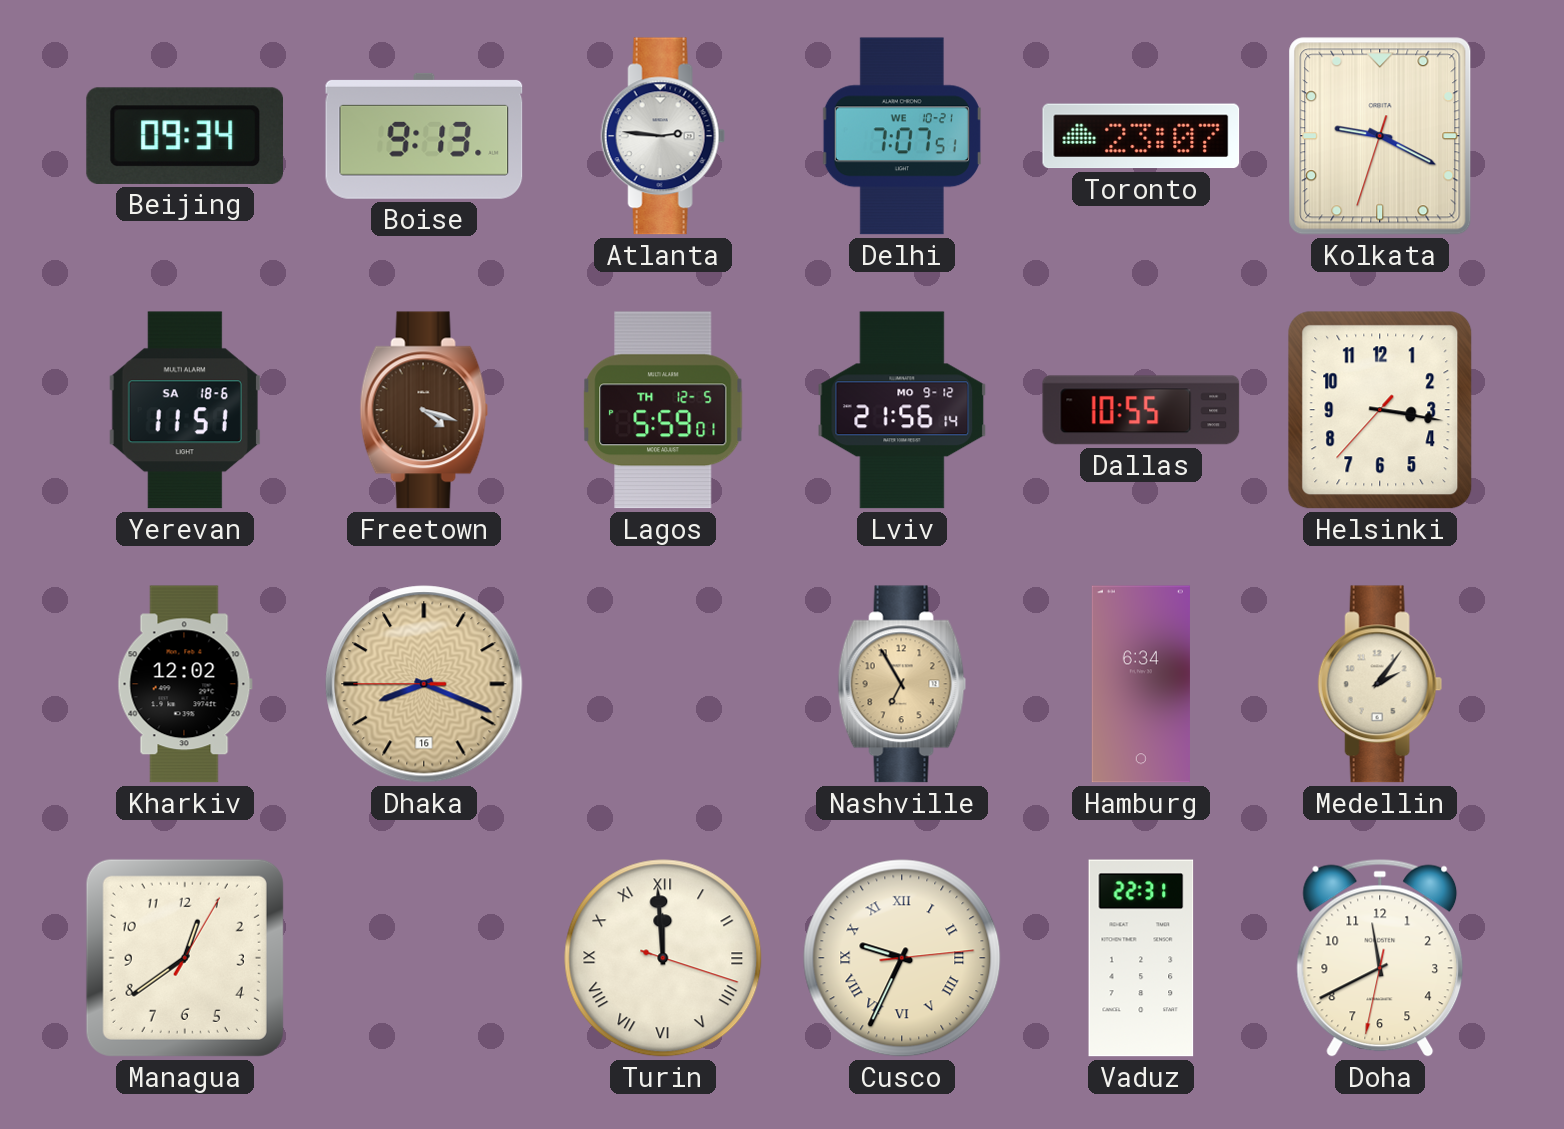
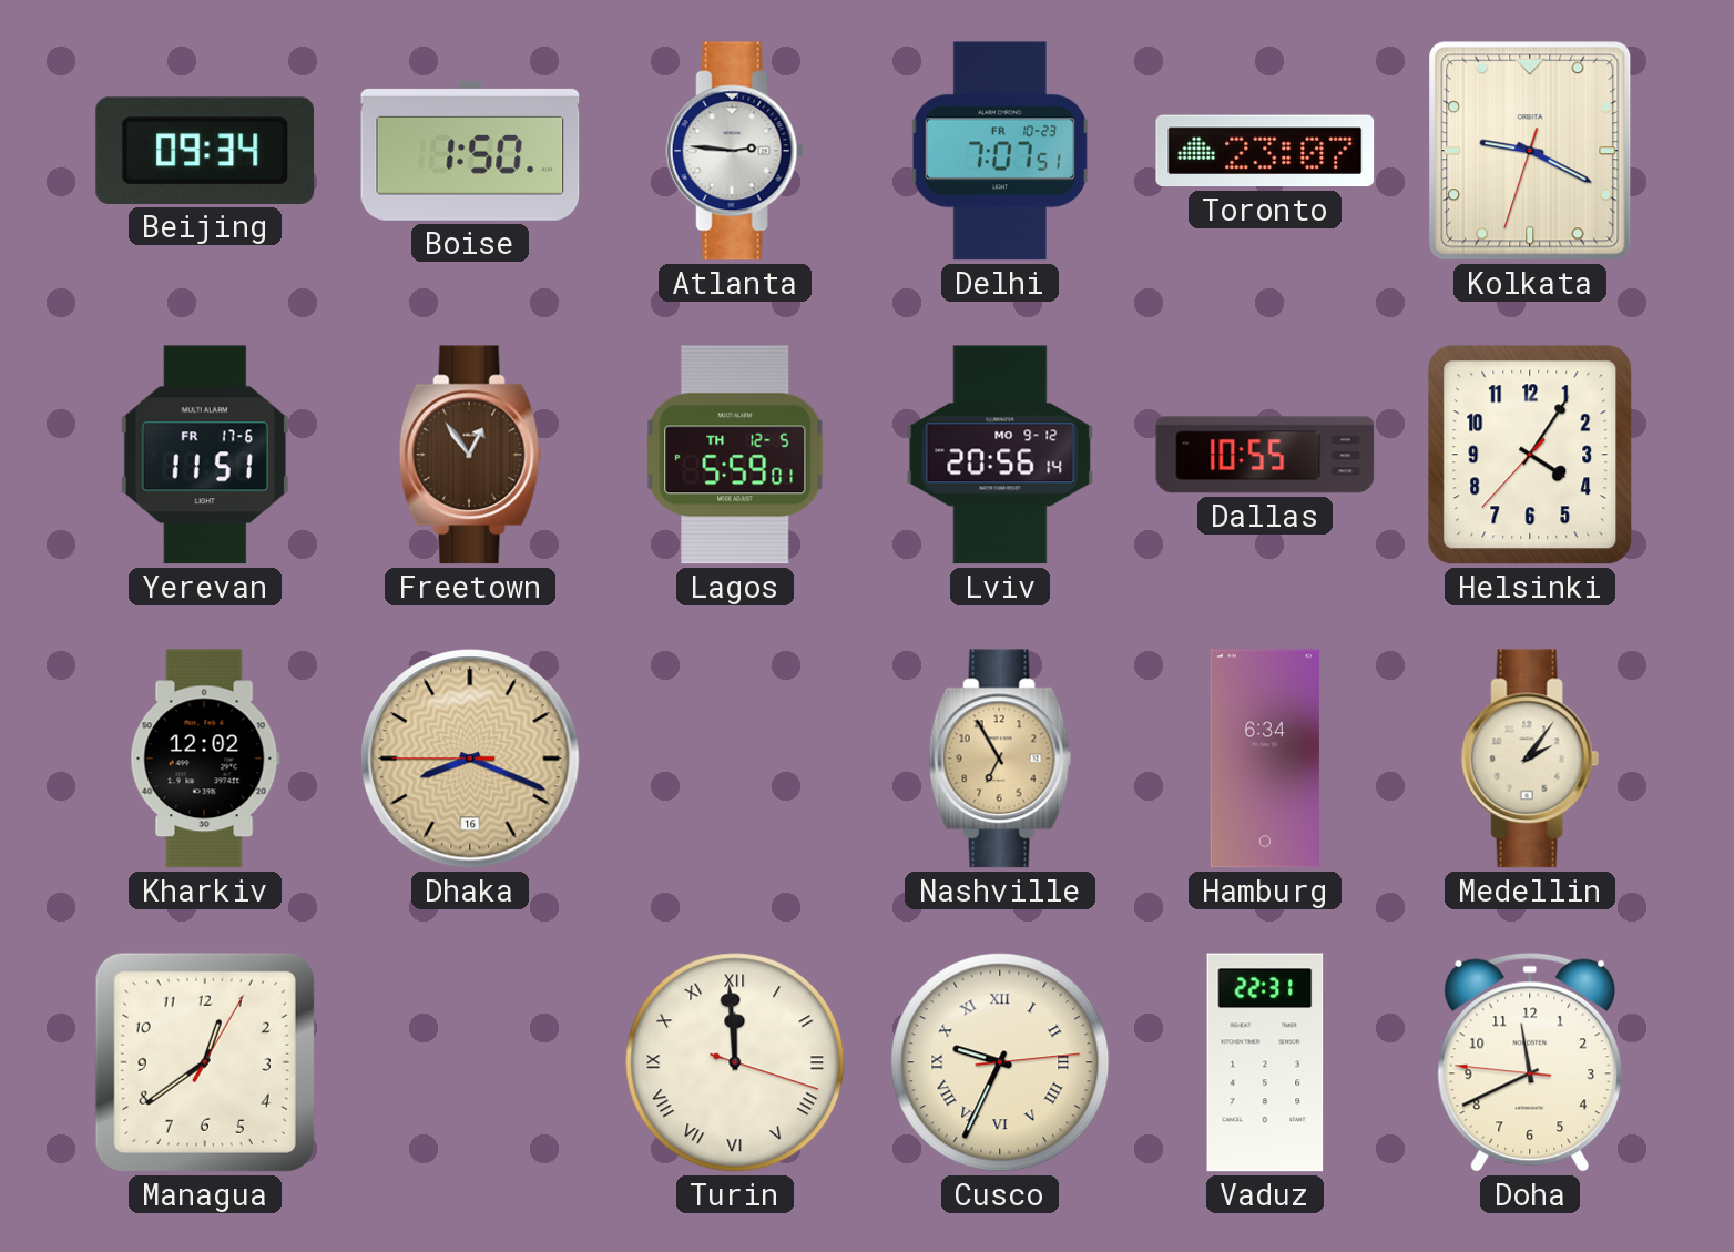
Boise: 9:13 -> 1:50
Delhi date: WE 10-21 -> FR 10-23
Yerevan date: SA 18-6 -> FR 17-6
Freetown: 4:18 -> 12:54
Lviv: 21:56 -> 20:56
Helsinki: 3:16 -> 4:05
Doha: 11:40:32 -> 11:40:46
